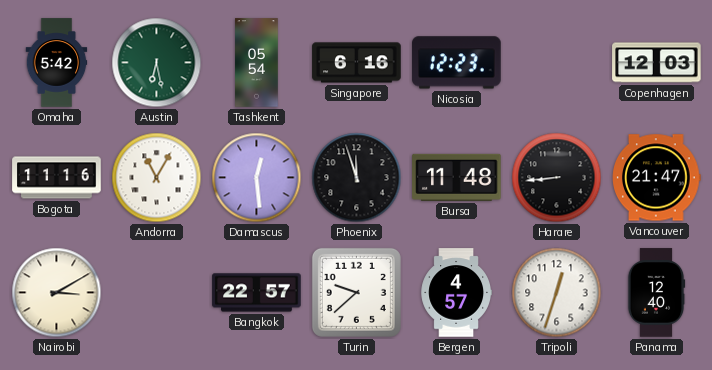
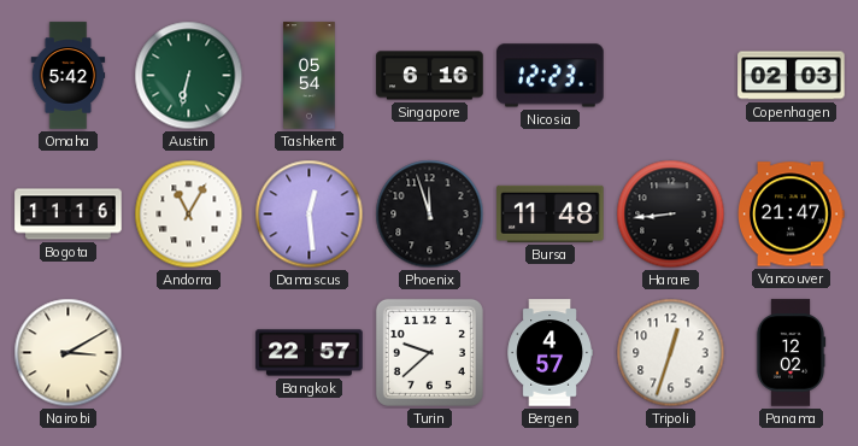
Austin: 6:28 -> 6:32
Copenhagen: 12:03 -> 02:03
Panama: 12:40 -> 12:02
